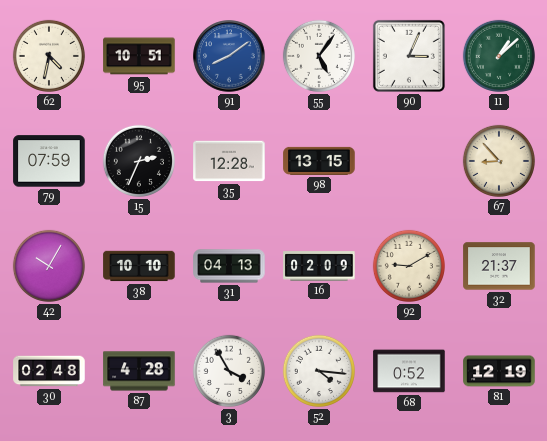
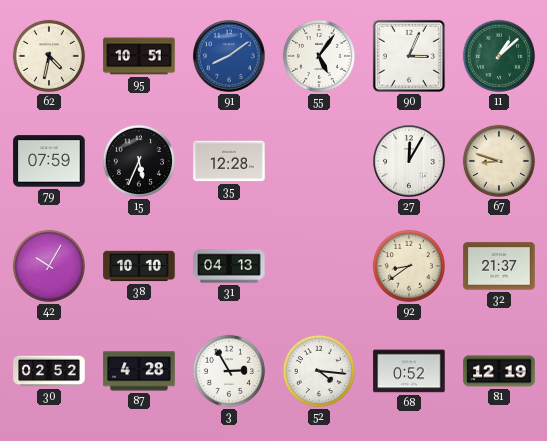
15: 2:34 -> 5:34
98: 13:15 -> none
27: none -> 12:05
67: 8:53 -> 8:48
16: 02:09 -> none
92: 9:10 -> 8:39
30: 02:48 -> 02:52
3: 3:55 -> 2:55
